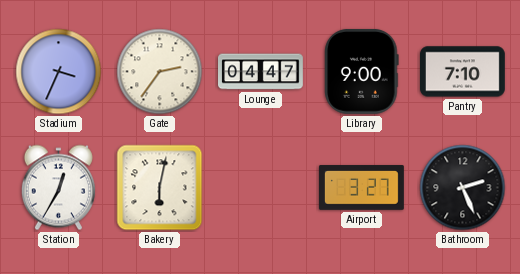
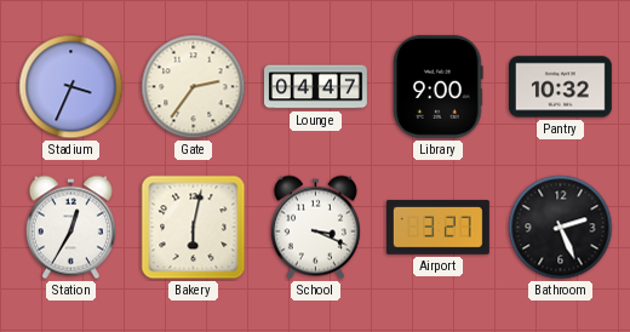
Pantry: 7:10 -> 10:32
School: none -> 3:19
